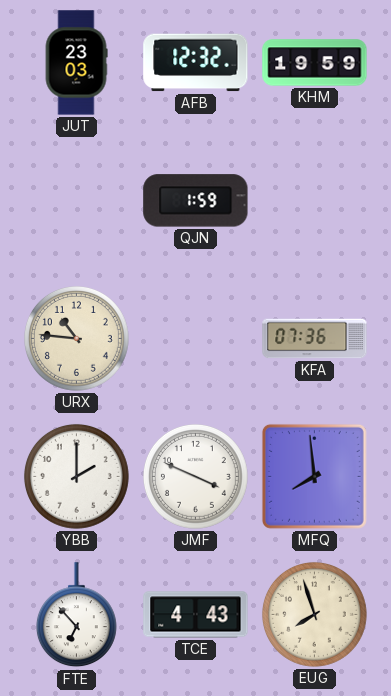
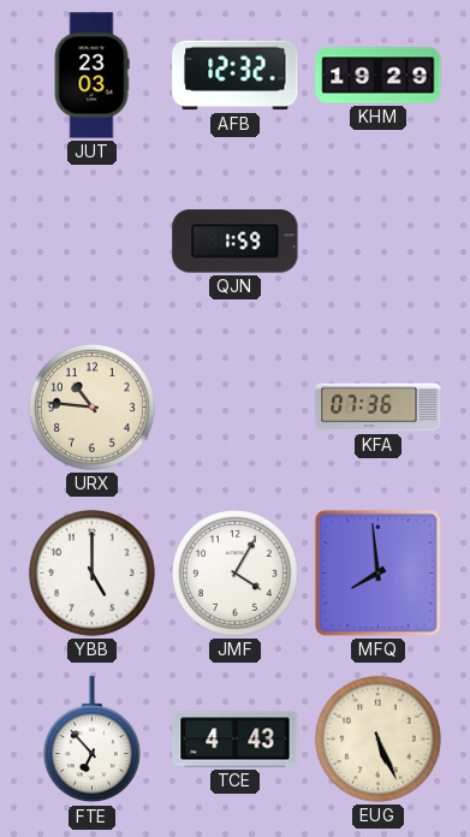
KHM: 19:59 -> 19:29
YBB: 2:00 -> 5:00
JMF: 3:49 -> 4:05
EUG: 7:57 -> 5:26
